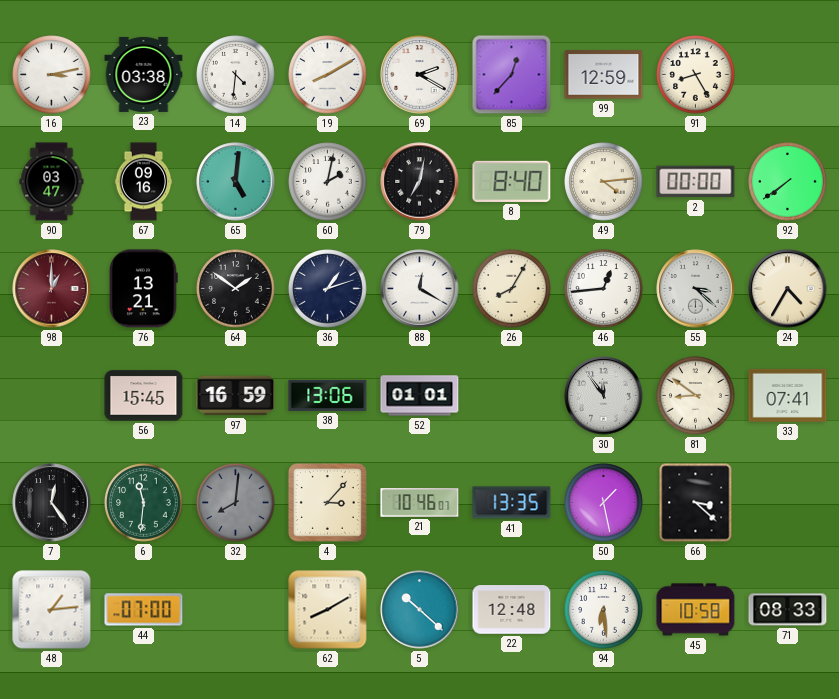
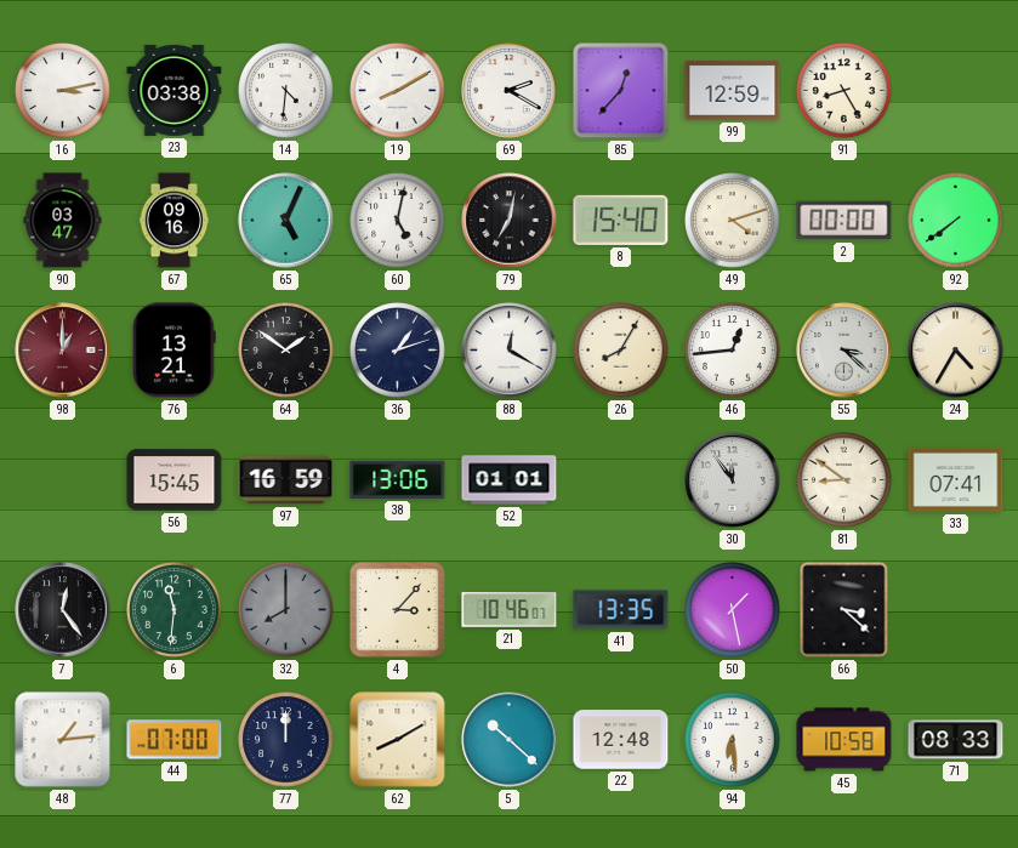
65: 5:01 -> 5:04
60: 2:02 -> 5:02
8: 8:40 -> 15:40
49: 4:14 -> 4:12
32: 8:01 -> 8:00
77: none -> 12:00
